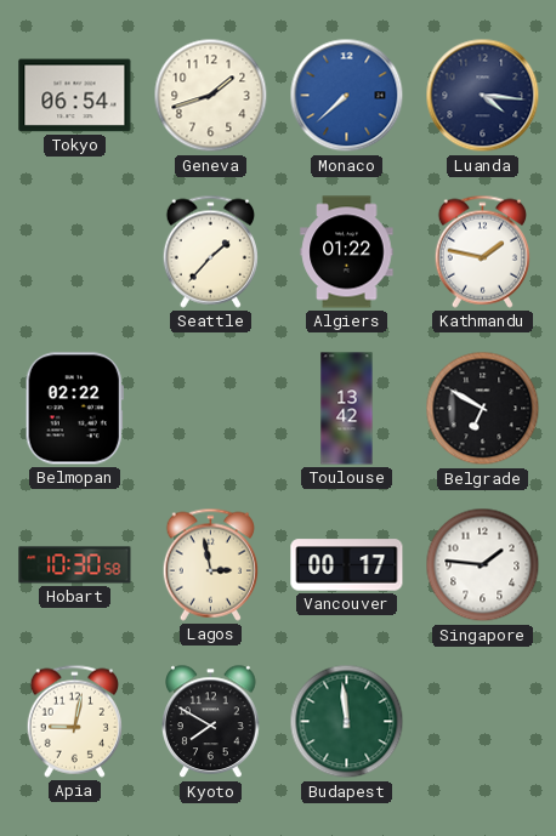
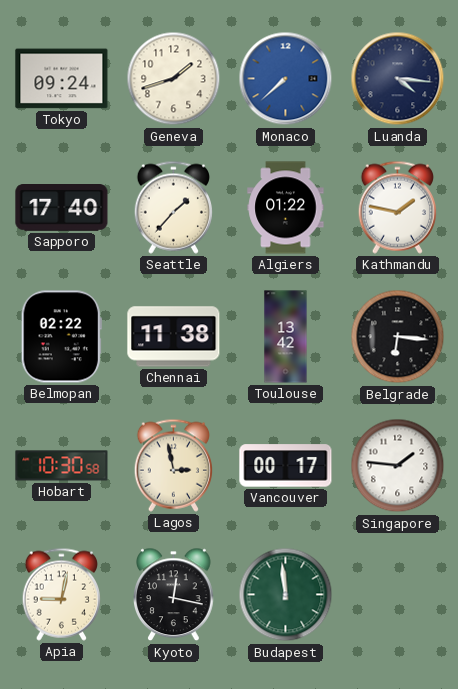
Tokyo: 06:54 -> 09:24
Sapporo: none -> 17:40
Chennai: none -> 11:38
Belgrade: 6:50 -> 6:16
Kyoto: 7:50 -> 12:17
